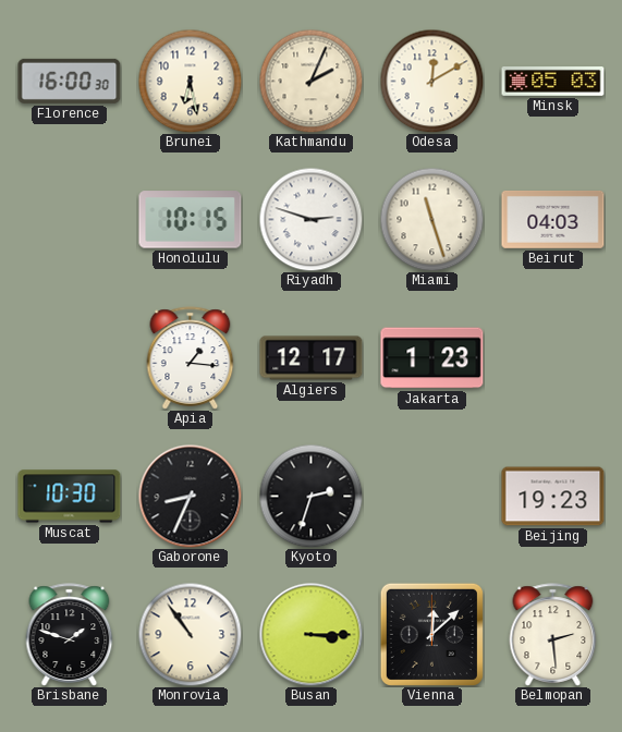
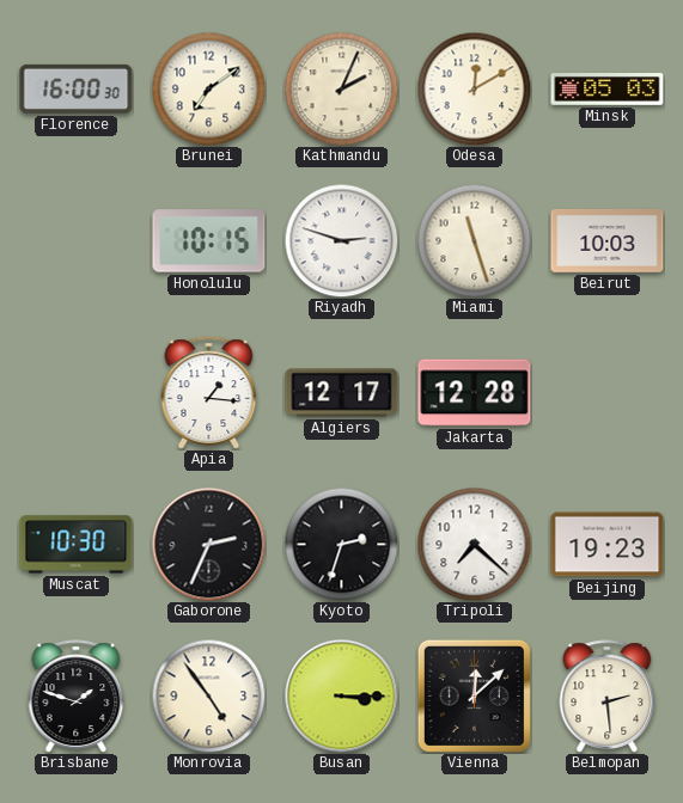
Brunei: 6:28 -> 7:09
Beirut: 04:03 -> 10:03
Jakarta: 1:23 -> 12:28
Gaborone: 8:34 -> 2:34
Tripoli: none -> 7:22
Monrovia: 10:54 -> 4:54
